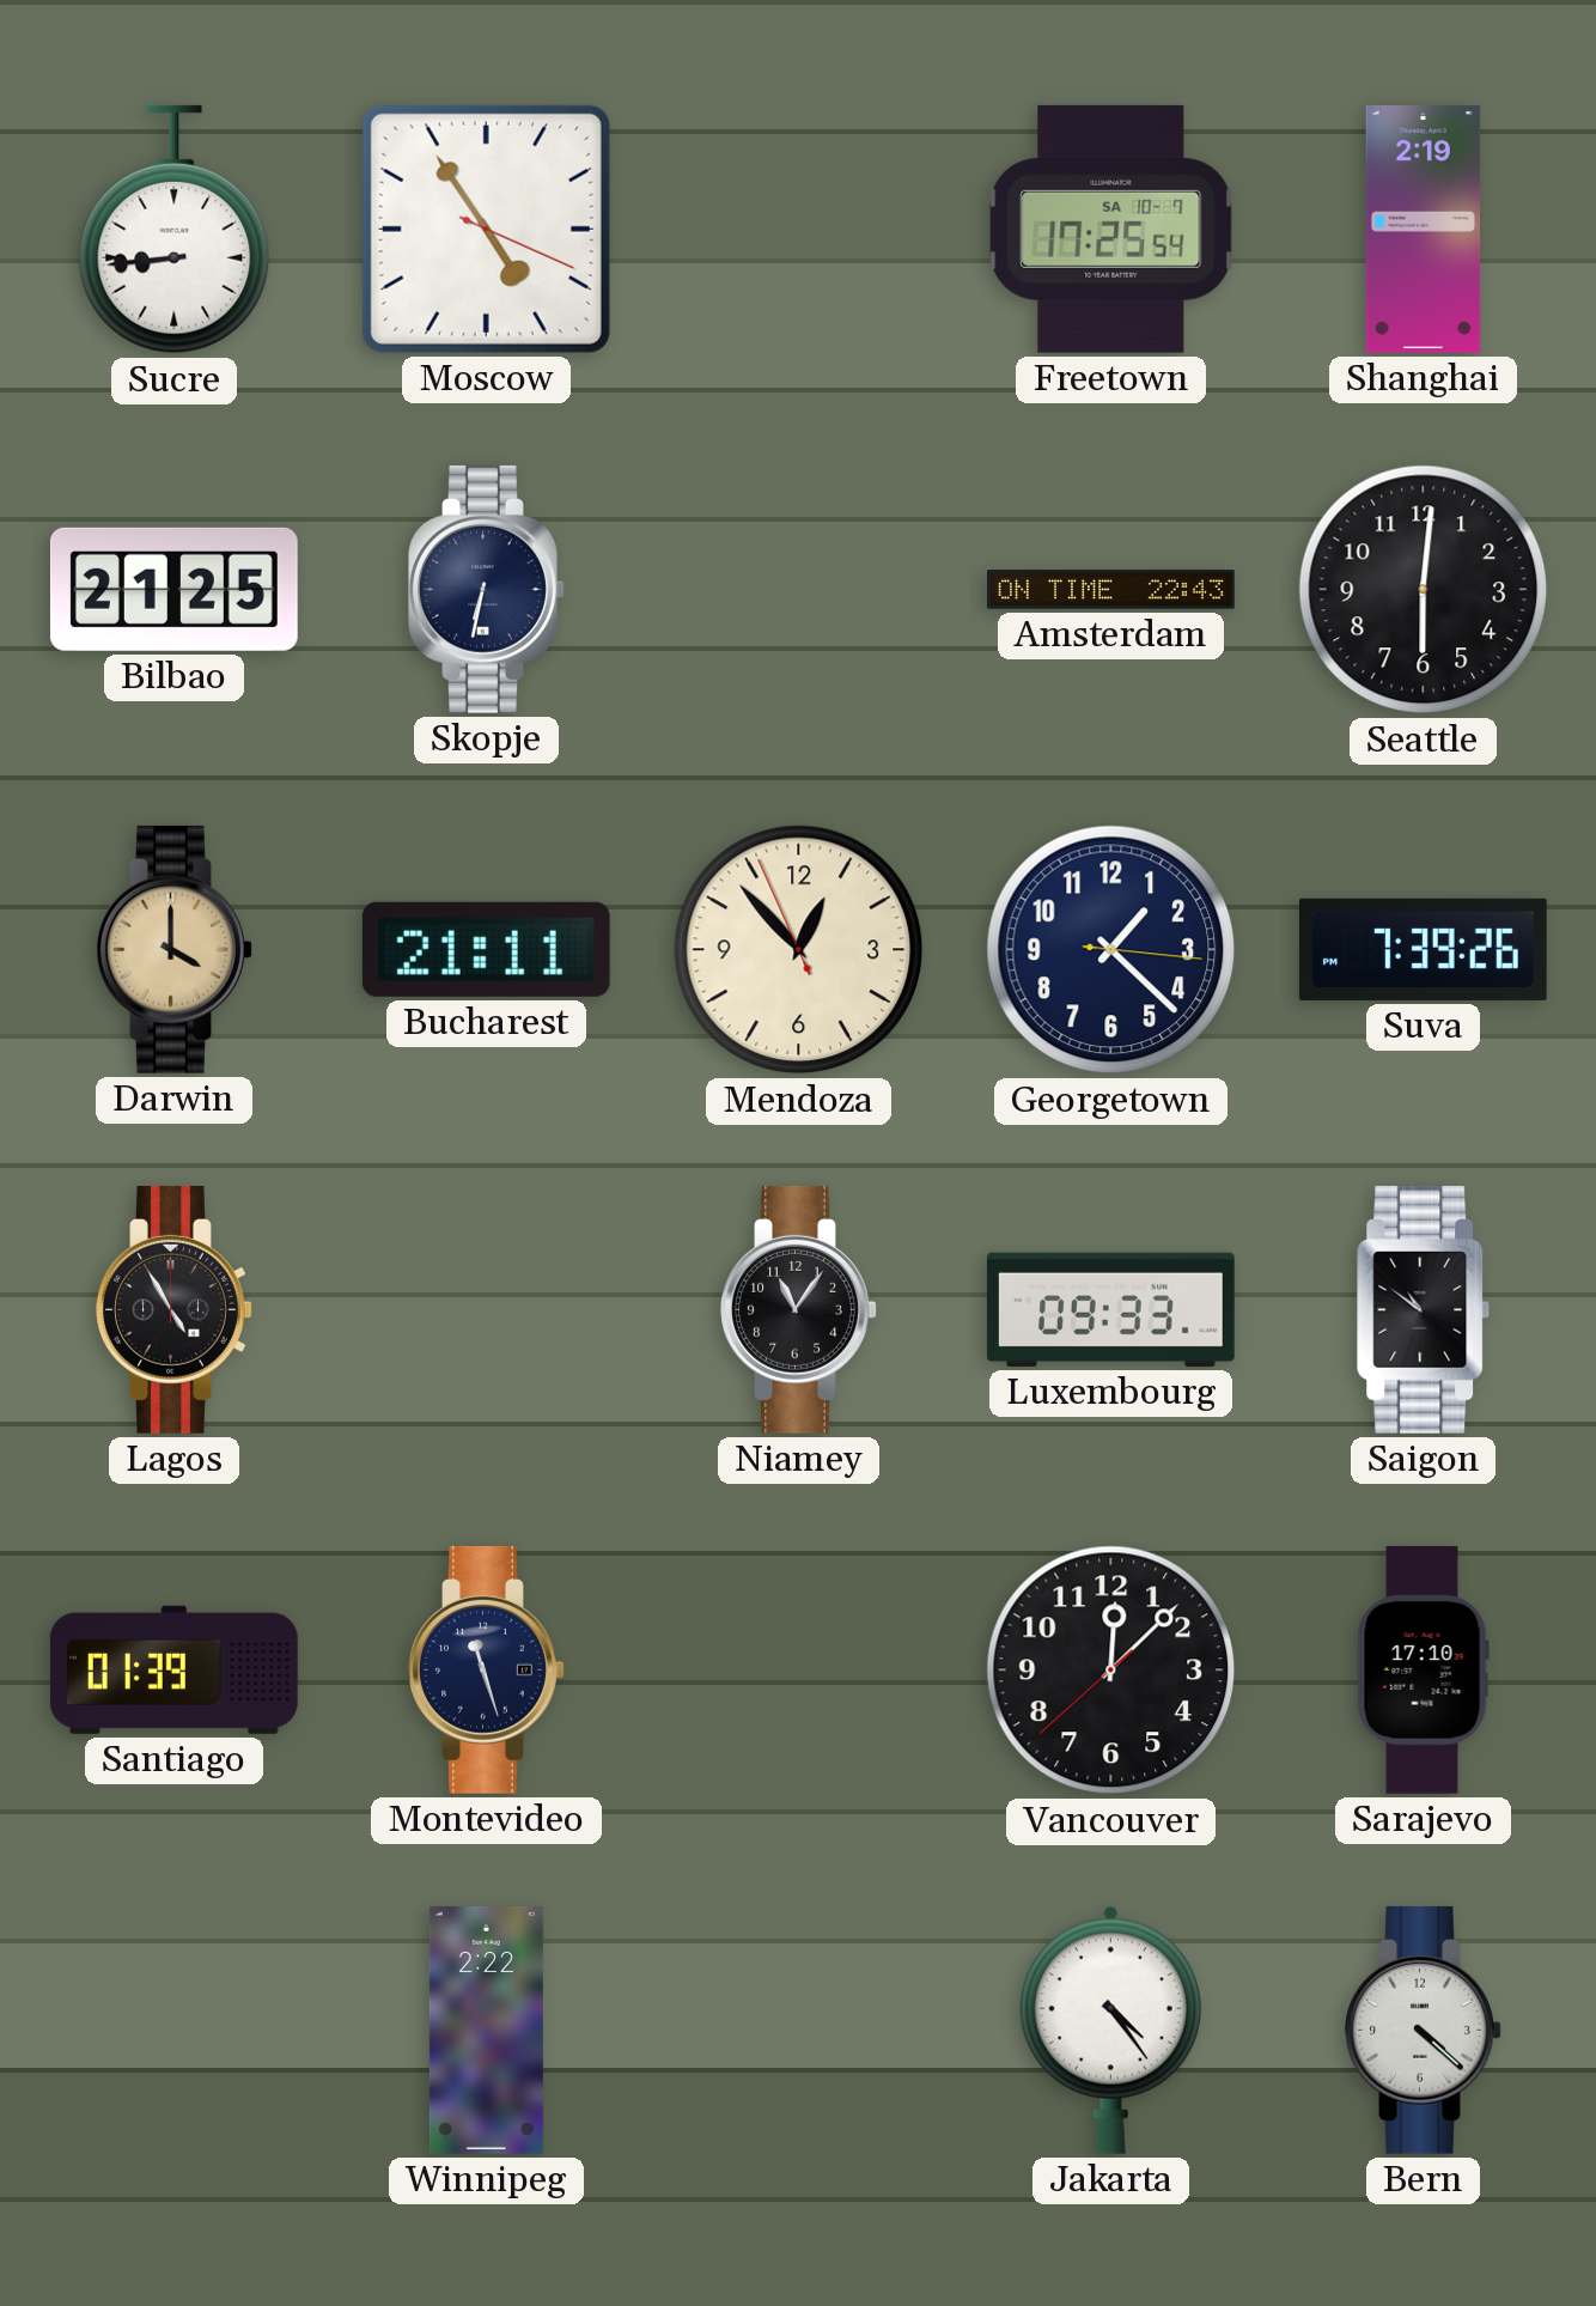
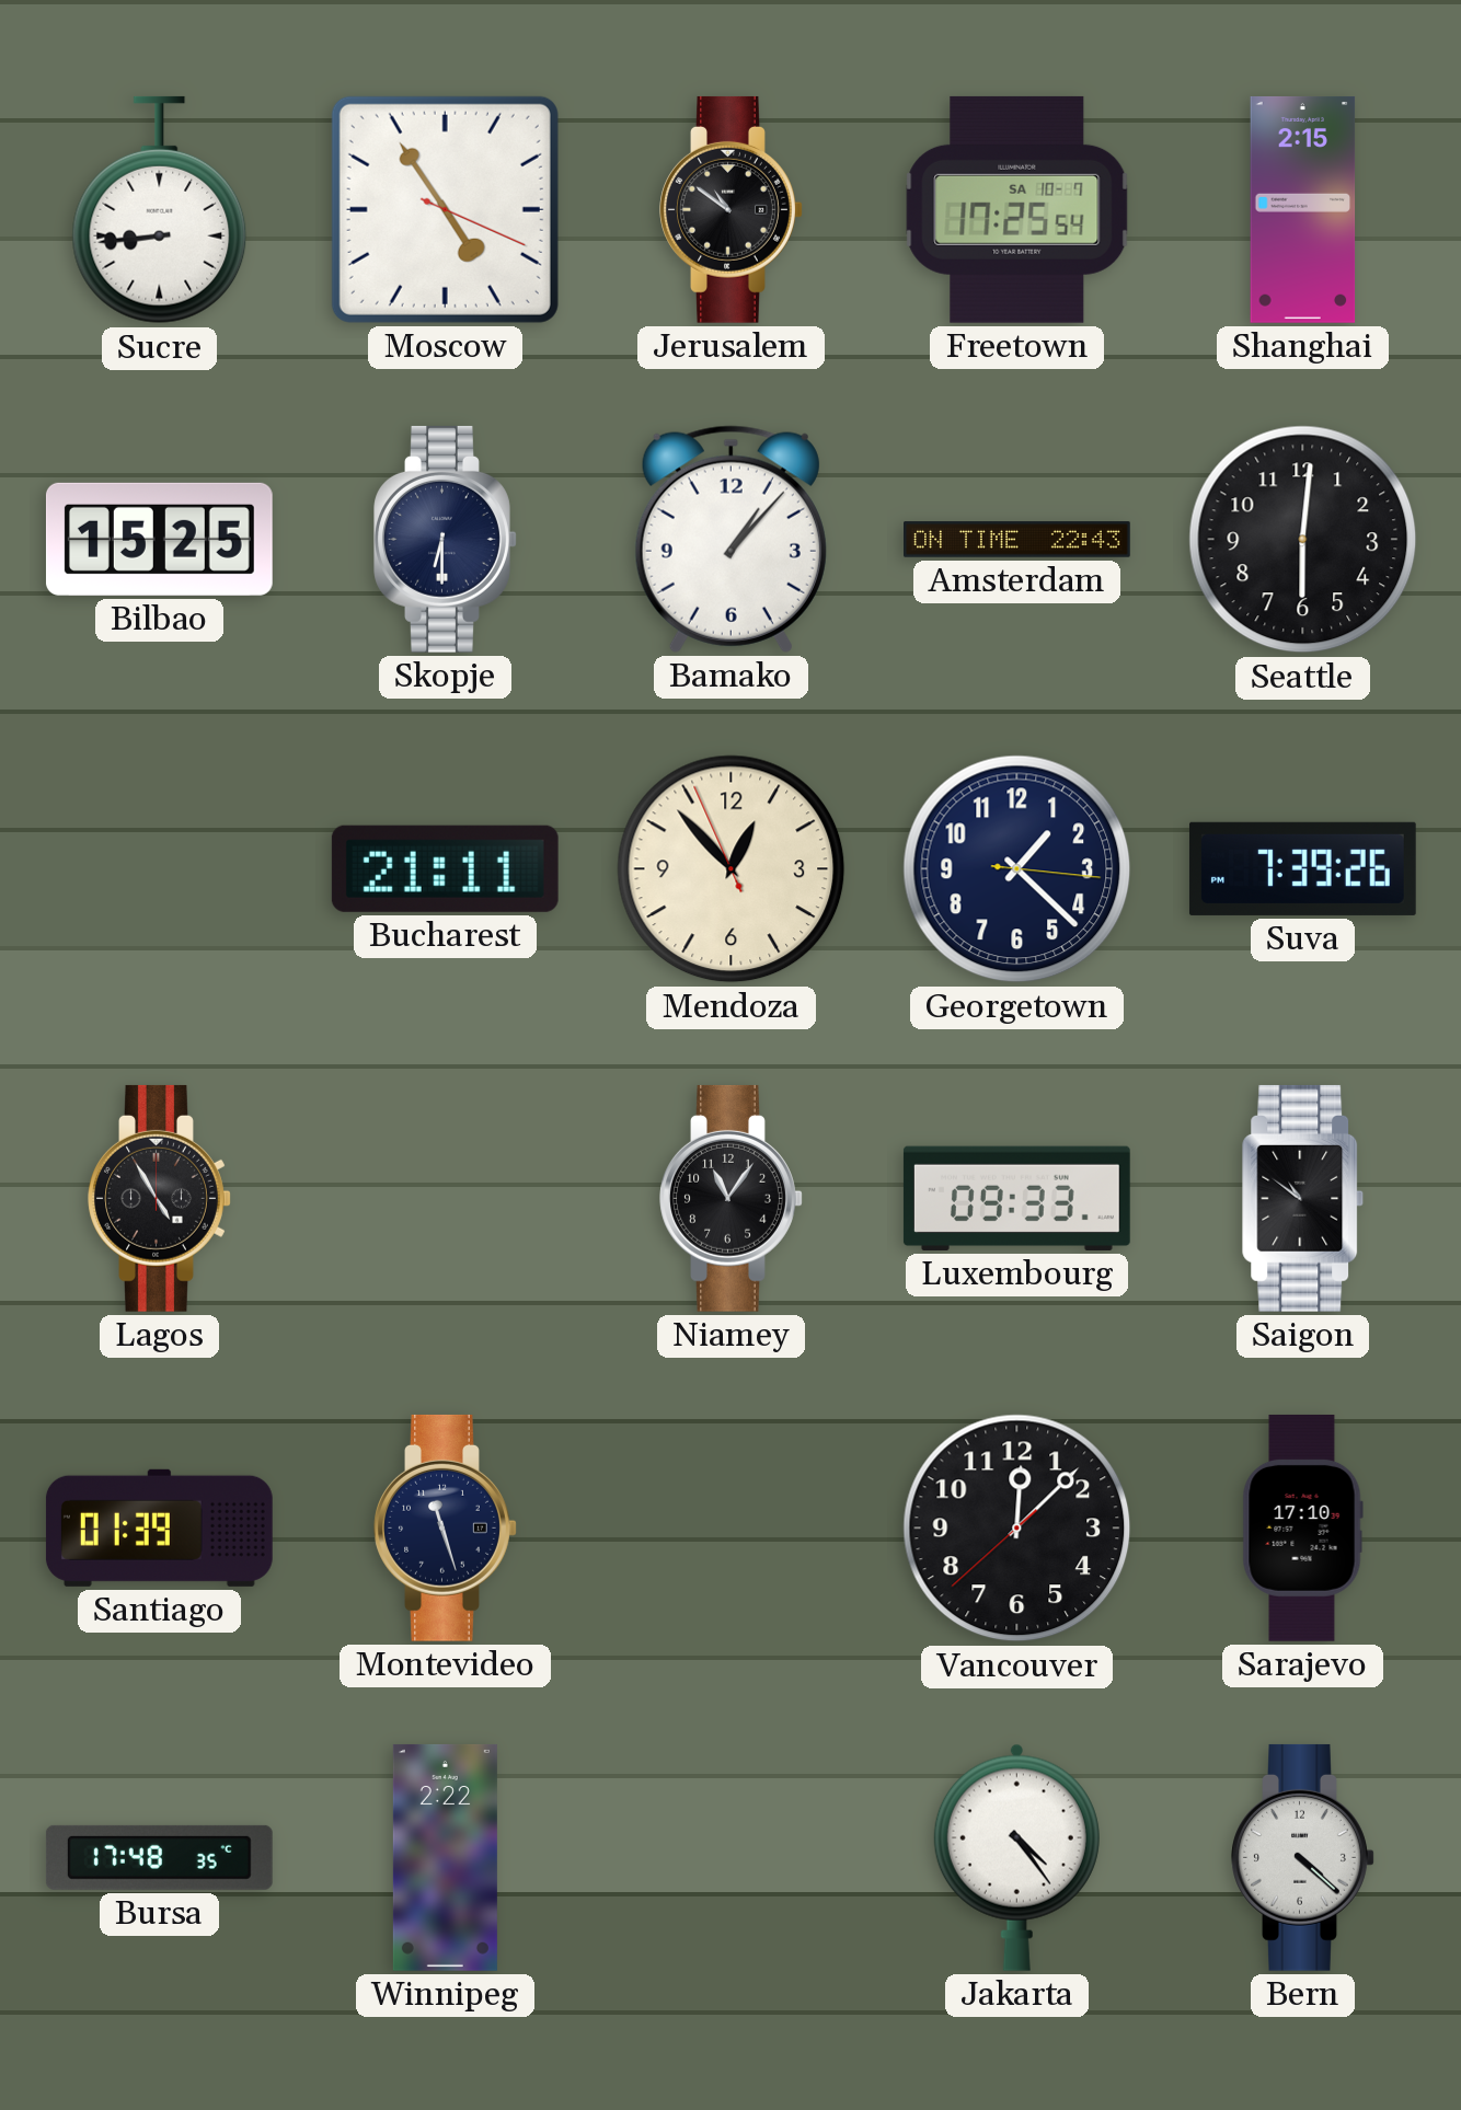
Jerusalem: none -> 10:51
Shanghai: 2:19 -> 2:15
Bilbao: 21:25 -> 15:25
Skopje: 6:32 -> 6:30
Bamako: none -> 1:07
Darwin: 4:00 -> none
Bursa: none -> 17:48
